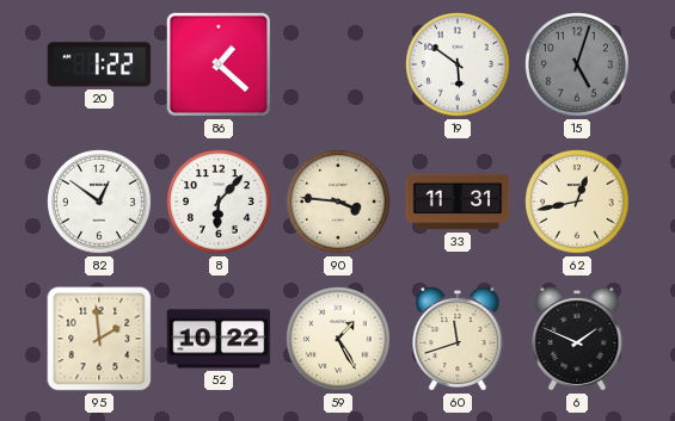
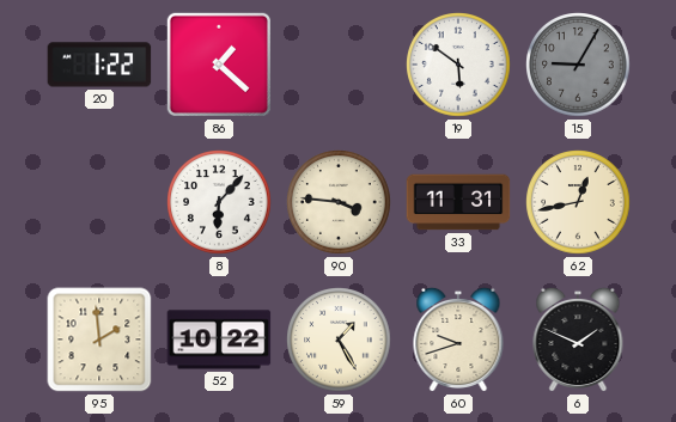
15: 5:03 -> 9:05
82: 12:51 -> none
60: 11:42 -> 9:42
